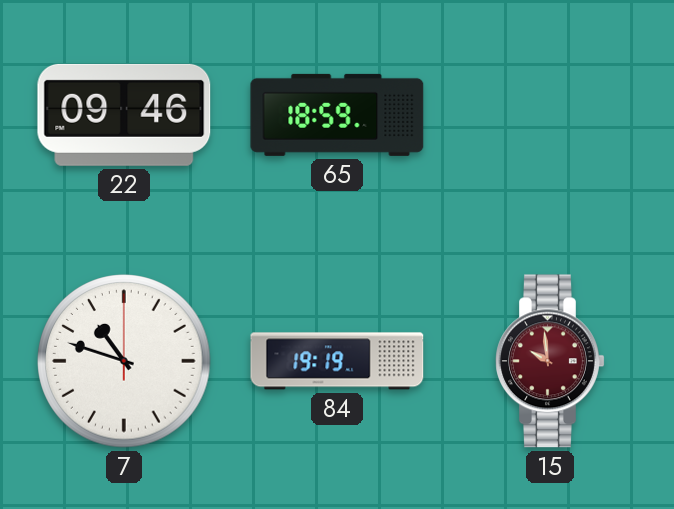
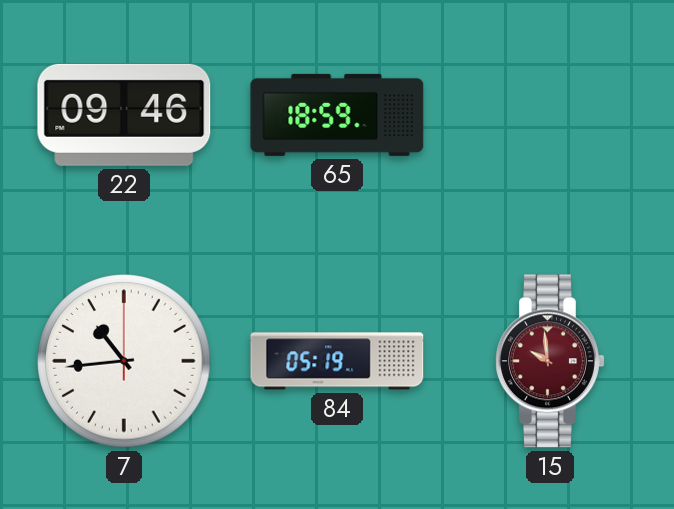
7: 10:48 -> 10:44
84: 19:19 -> 05:19
